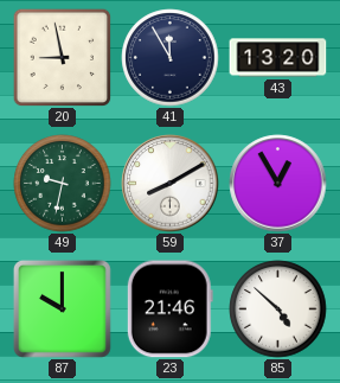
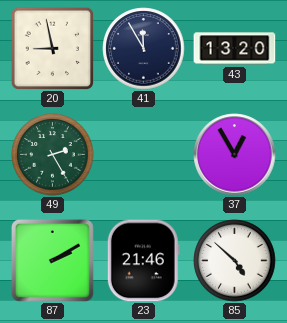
49: 9:32 -> 2:25
59: 8:10 -> none
87: 10:00 -> 2:10
